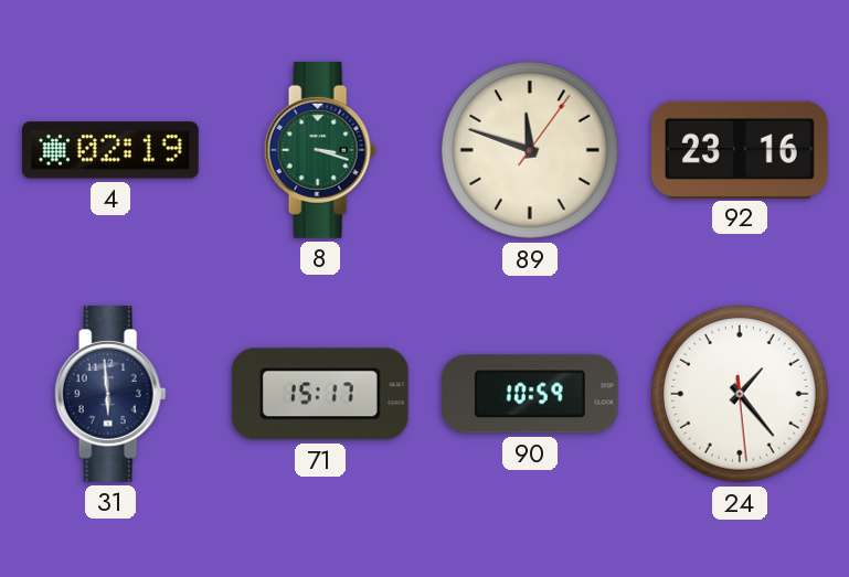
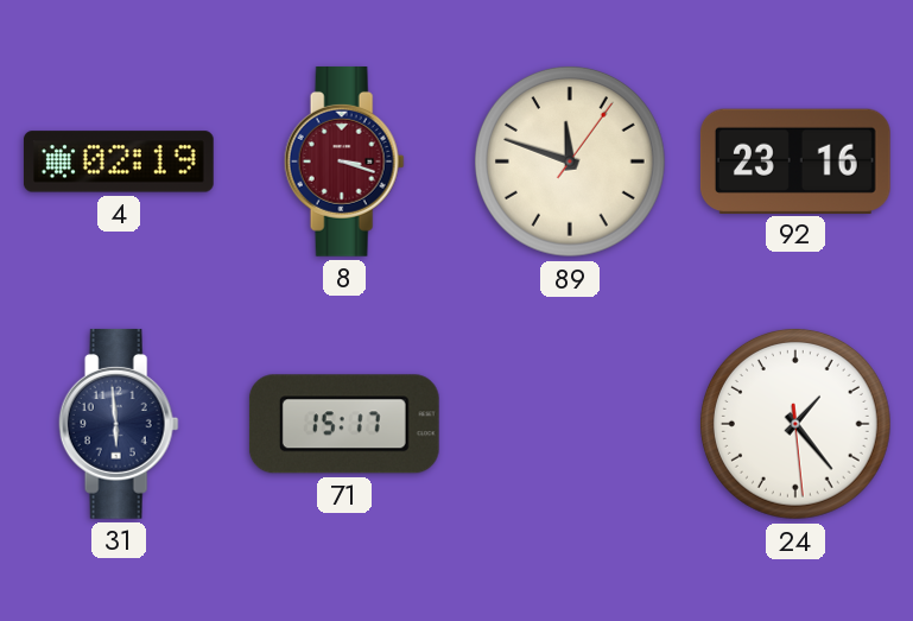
8 dial: green -> burgundy
90: 10:59 -> none
